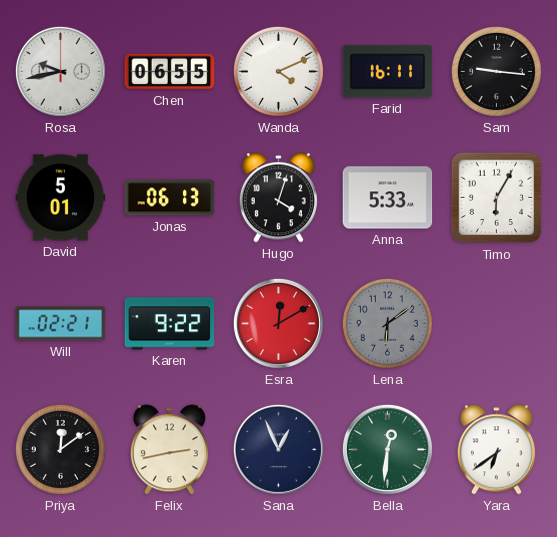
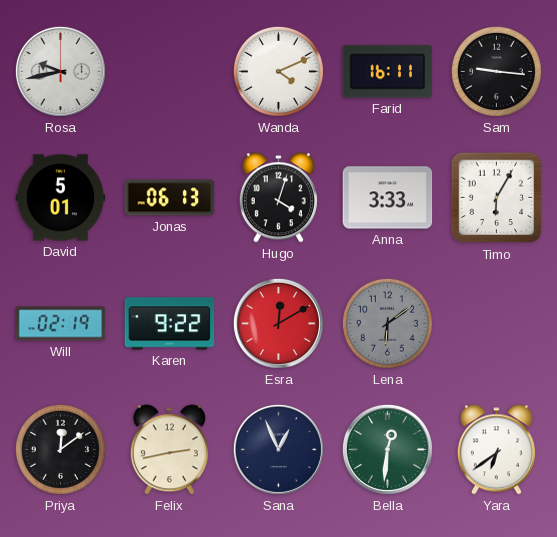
Chen: 06:55 -> none
Anna: 5:33 -> 3:33
Will: 02:21 -> 02:19
